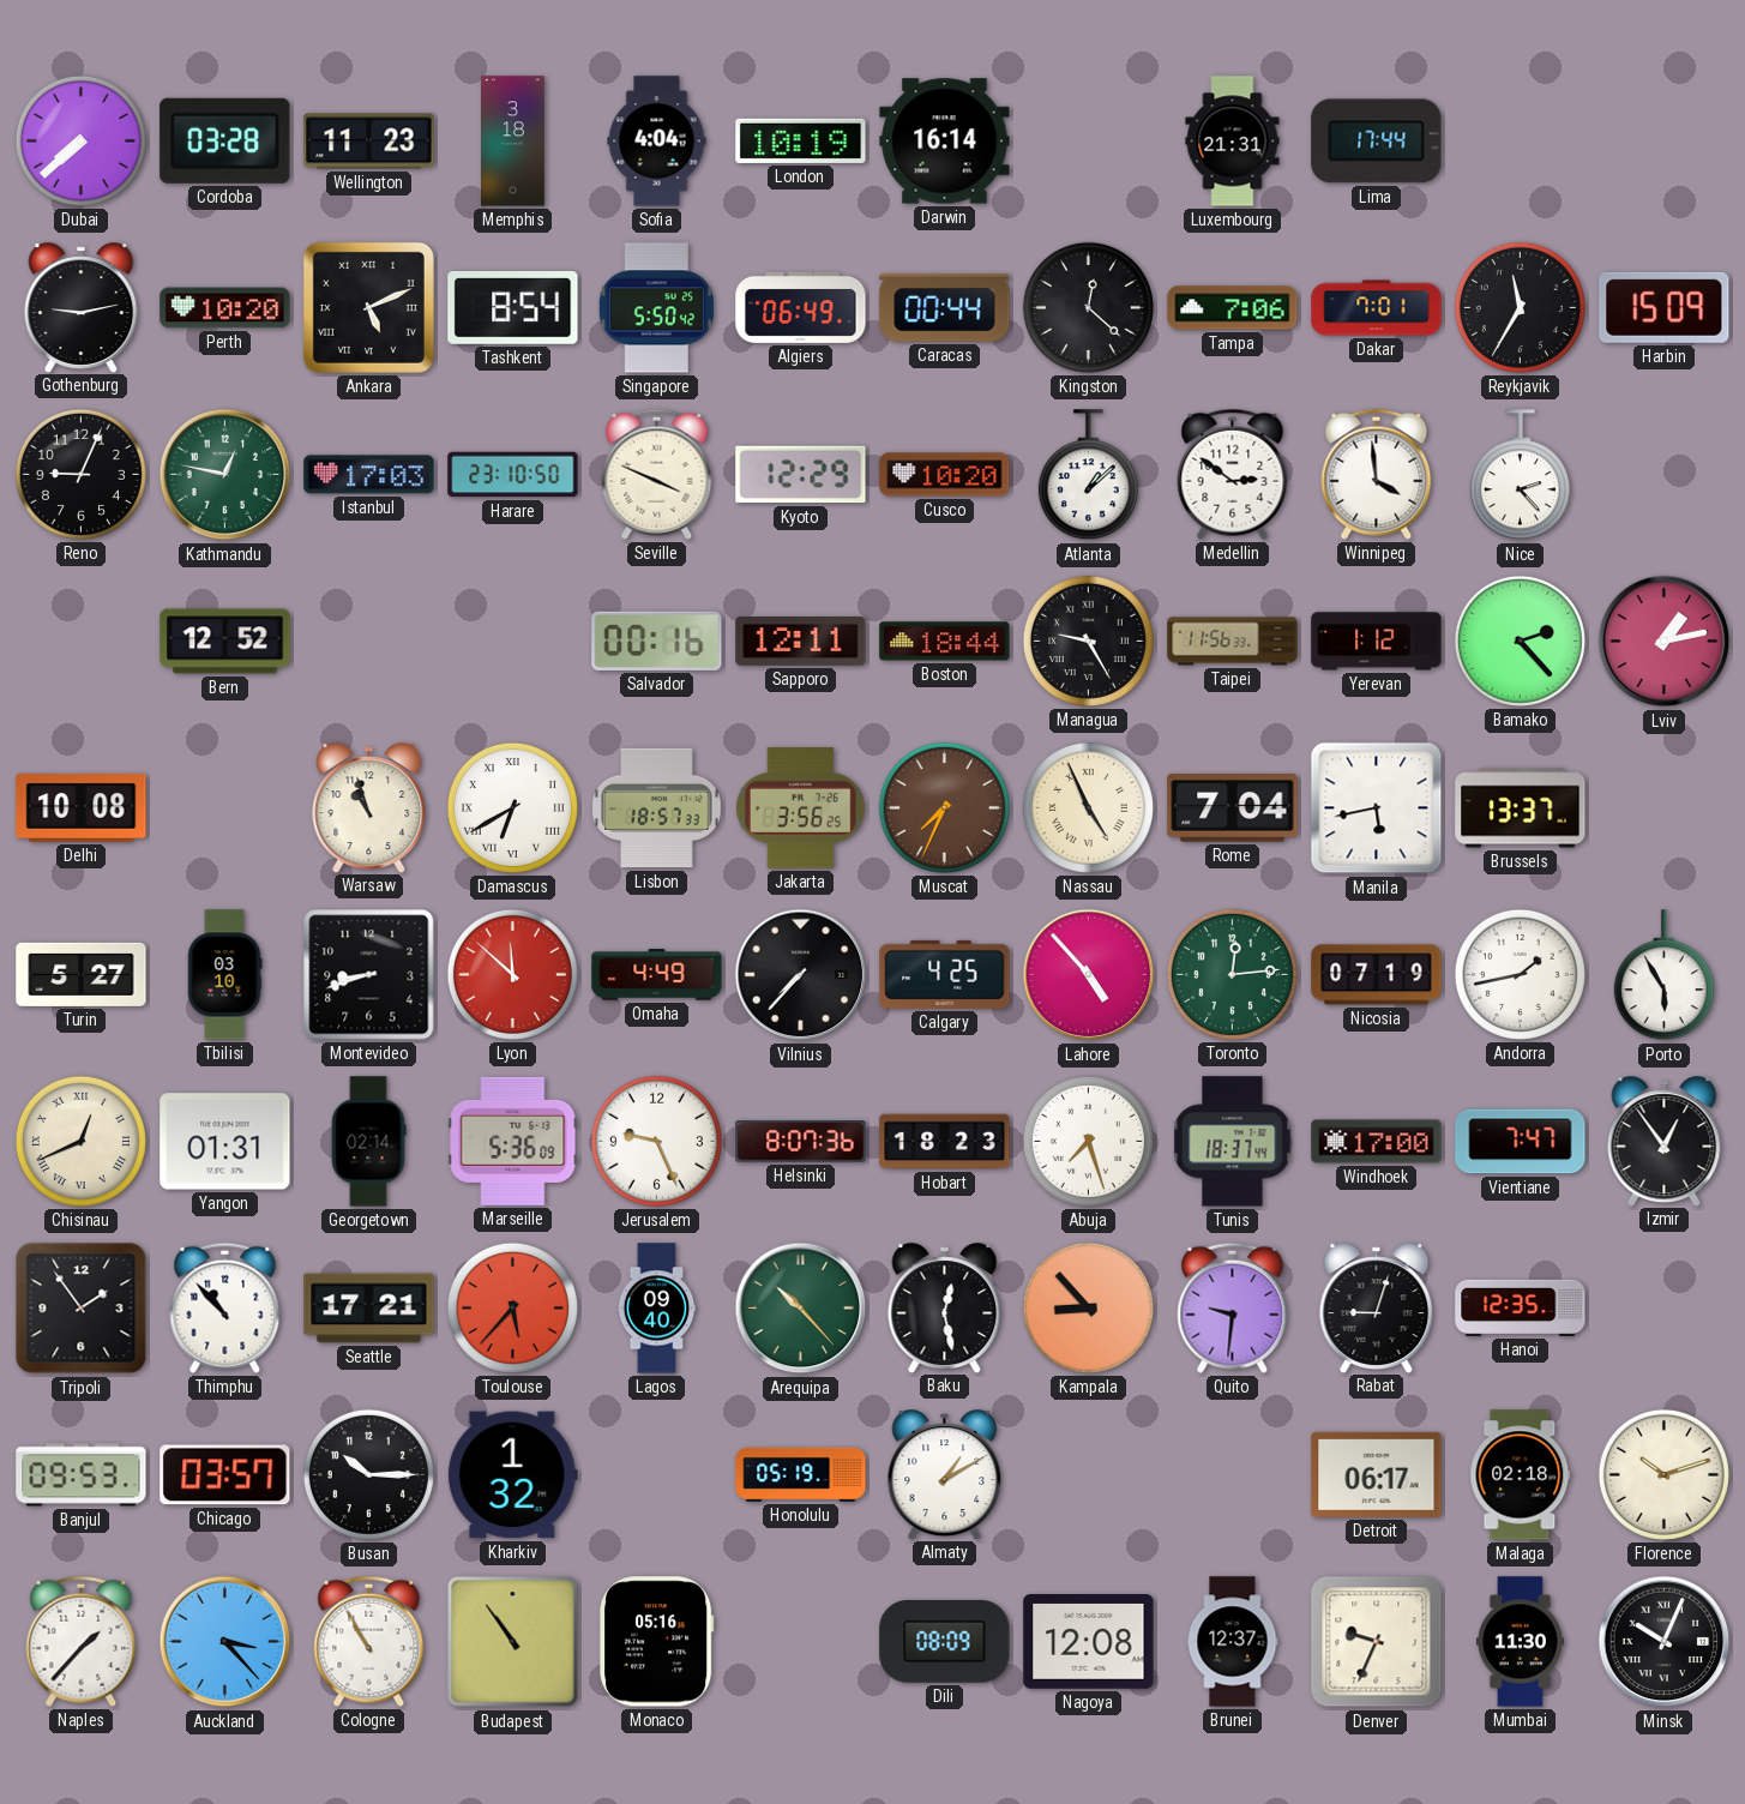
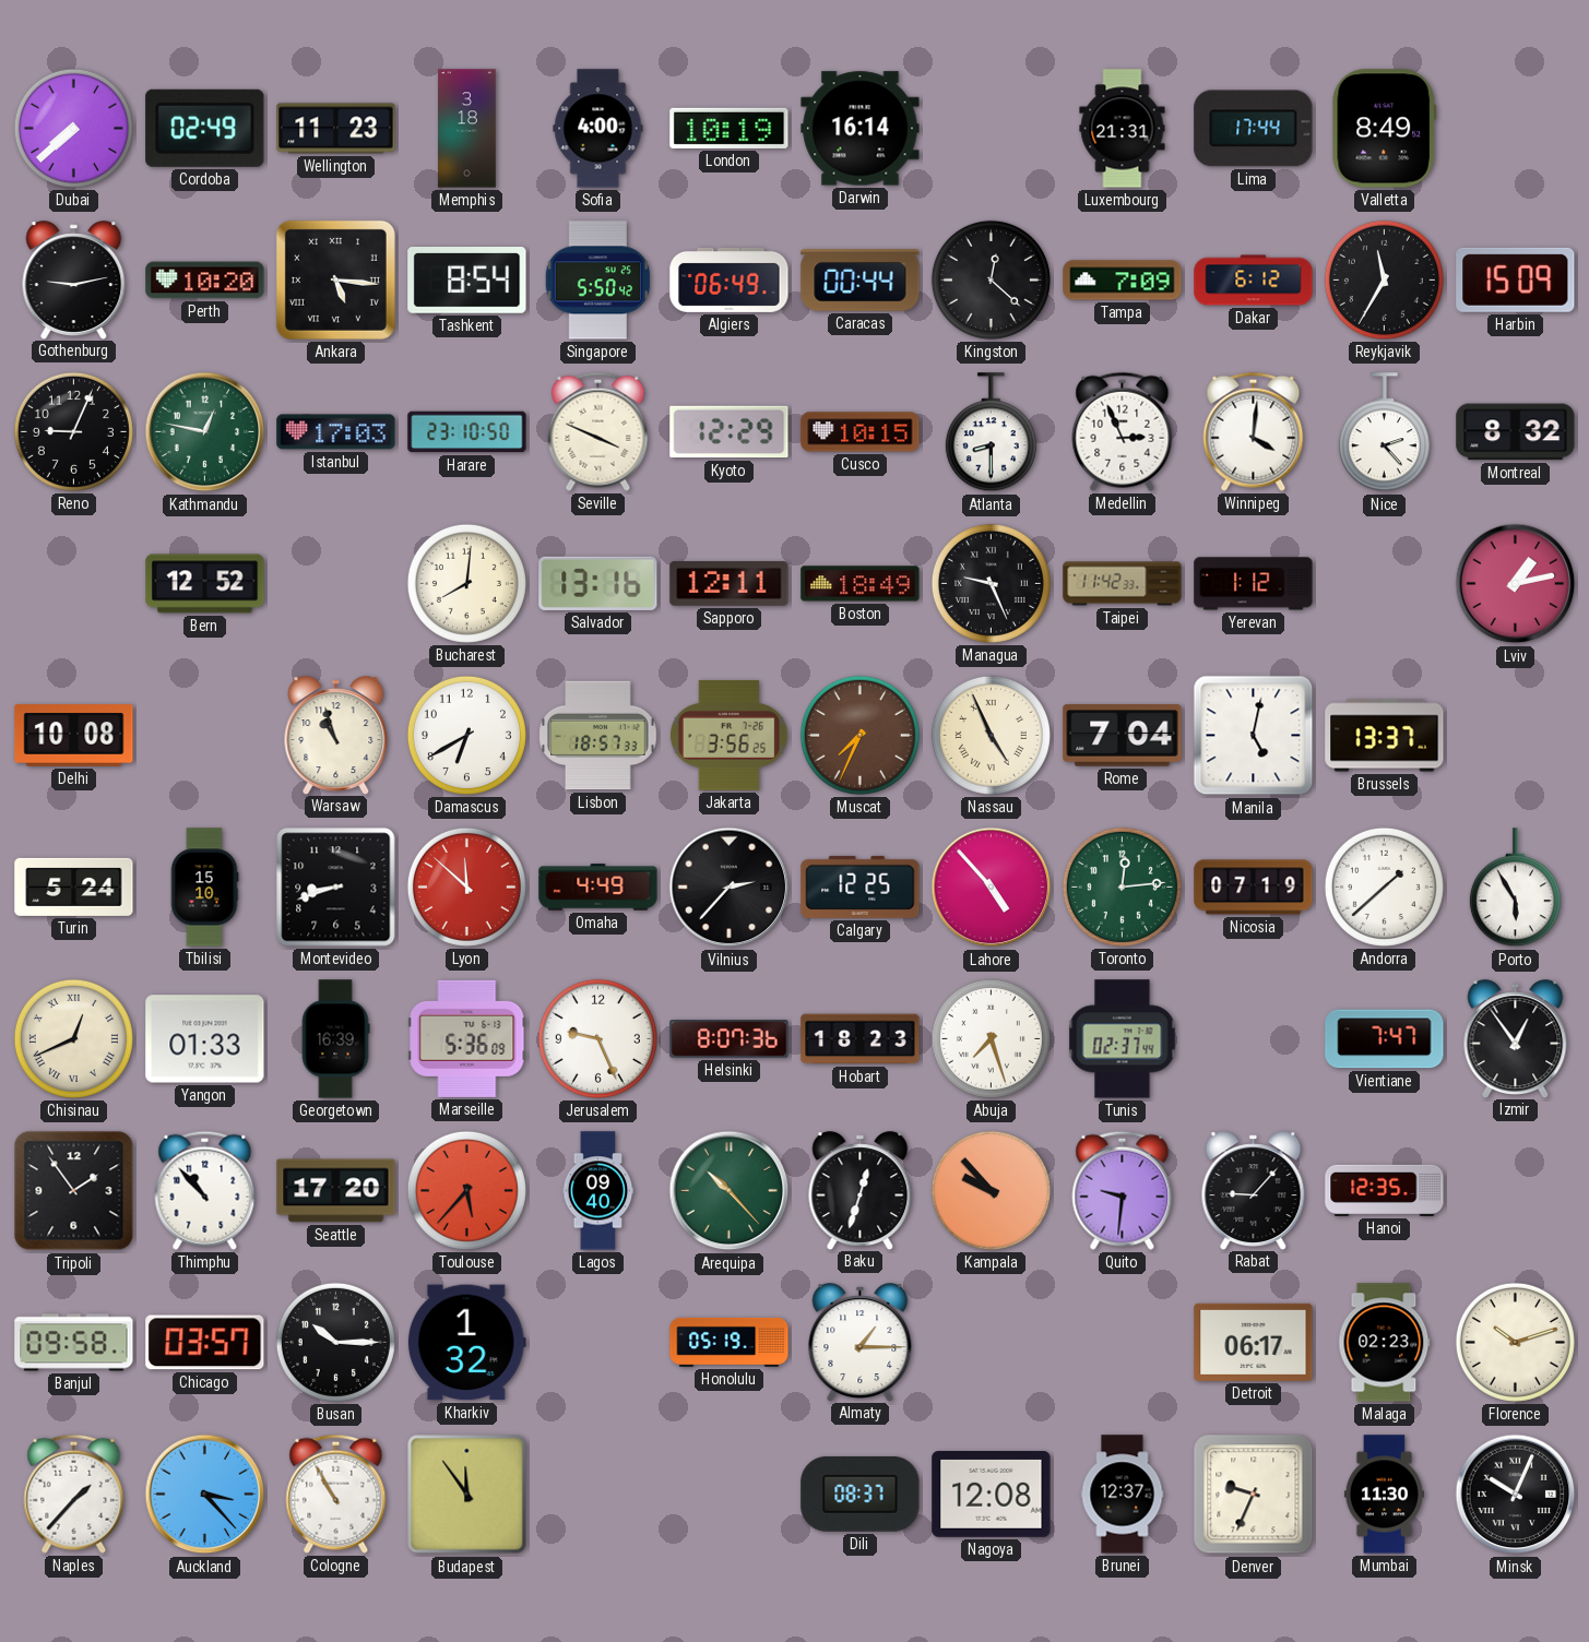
Cordoba: 03:28 -> 02:49
Sofia: 4:04 -> 4:00
Valletta: none -> 8:49
Ankara: 5:11 -> 5:16
Tampa: 7:06 -> 7:09
Dakar: 7:01 -> 6:12
Cusco: 10:20 -> 10:15
Atlanta: 1:08 -> 8:30
Medellin: 2:51 -> 2:56
Winnipeg: 3:59 -> 4:01
Montreal: none -> 8:32
Bucharest: none -> 8:01
Salvador: 00:16 -> 13:16
Boston: 18:44 -> 18:49
Managua: 9:25 -> 9:26
Taipei: 11:56 -> 11:42
Bamako: 2:23 -> none
Damascus numerals: Roman -> Arabic
Manila: 5:43 -> 5:02
Turin: 5:27 -> 5:24
Tbilisi: 03:10 -> 15:10
Vilnius: 7:37 -> 2:37
Calgary: 4:25 -> 12:25
Andorra: 1:43 -> 1:38
Yangon: 01:31 -> 01:33
Georgetown: 02:14 -> 16:39
Tunis: 18:37 -> 02:37
Windhoek: 17:00 -> none
Seattle: 17:21 -> 17:20
Baku: 12:28 -> 12:33
Kampala: 8:53 -> 9:53
Rabat: 9:03 -> 9:07
Banjul: 09:53 -> 09:58
Almaty: 1:10 -> 1:15
Malaga: 02:18 -> 02:23
Budapest: 10:54 -> 11:54
Monaco: 05:16 -> none
Dili: 08:09 -> 08:37
